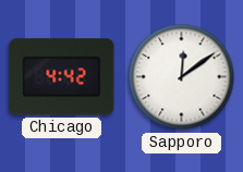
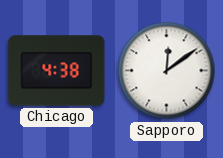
Chicago: 4:42 -> 4:38
